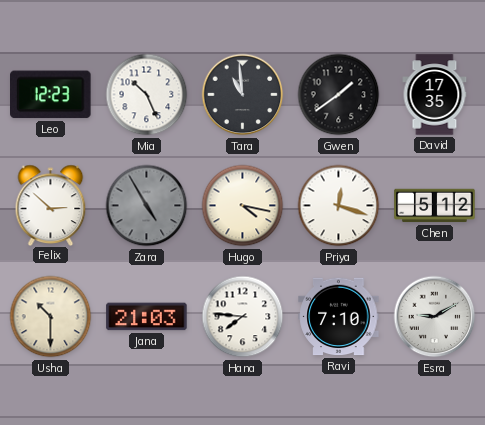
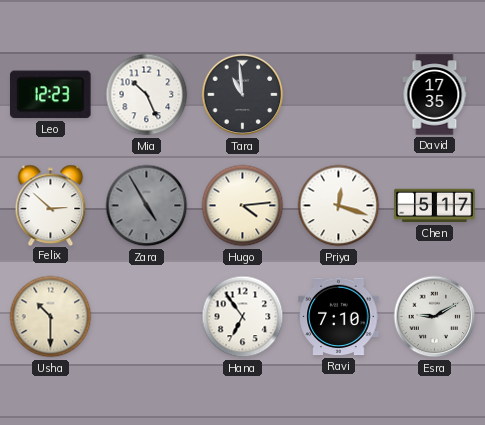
Gwen: 1:39 -> none
Hugo: 4:17 -> 4:14
Chen: 5:12 -> 5:17
Jana: 21:03 -> none
Hana: 7:46 -> 6:54
